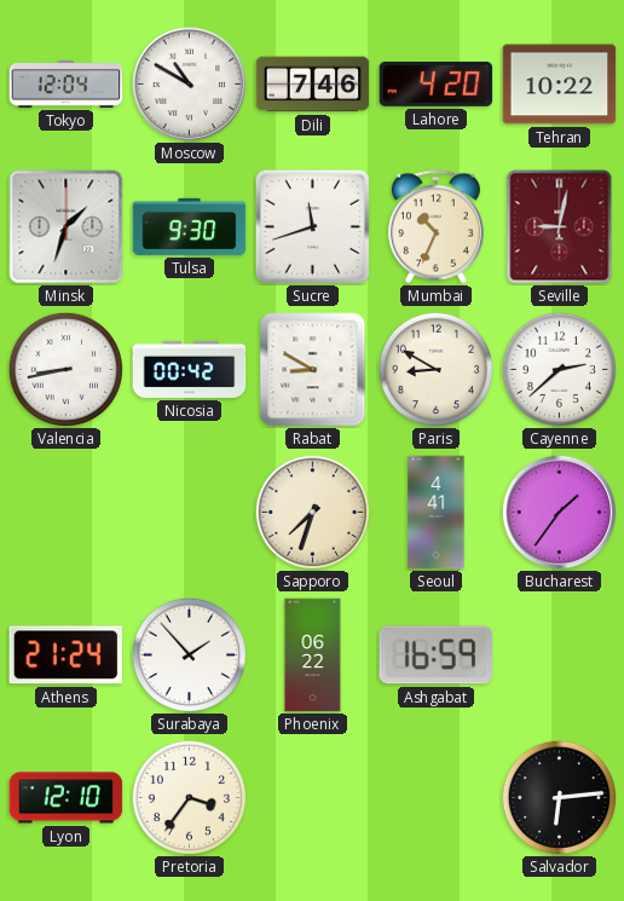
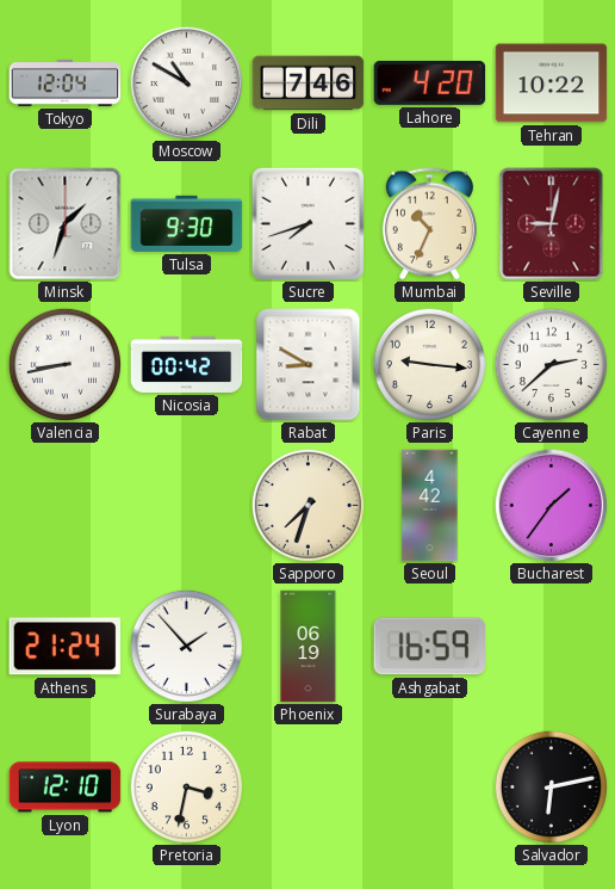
Sucre: 11:42 -> 7:42
Paris: 8:50 -> 9:16
Seoul: 4:41 -> 4:42
Phoenix: 06:22 -> 06:19
Pretoria: 3:36 -> 3:32
Salvador: 6:14 -> 6:13
